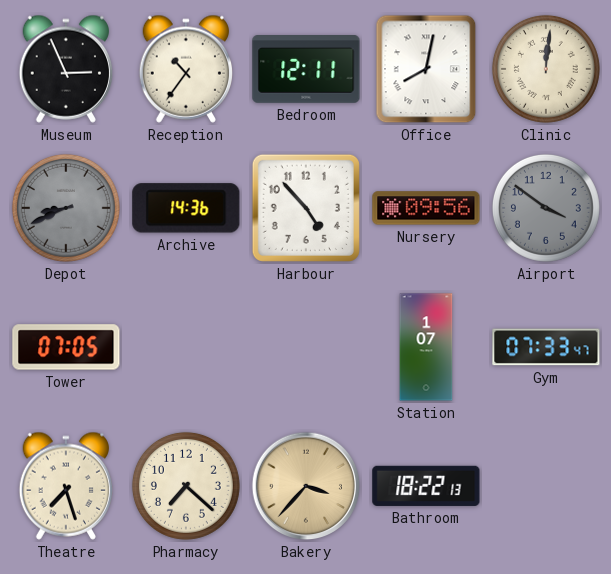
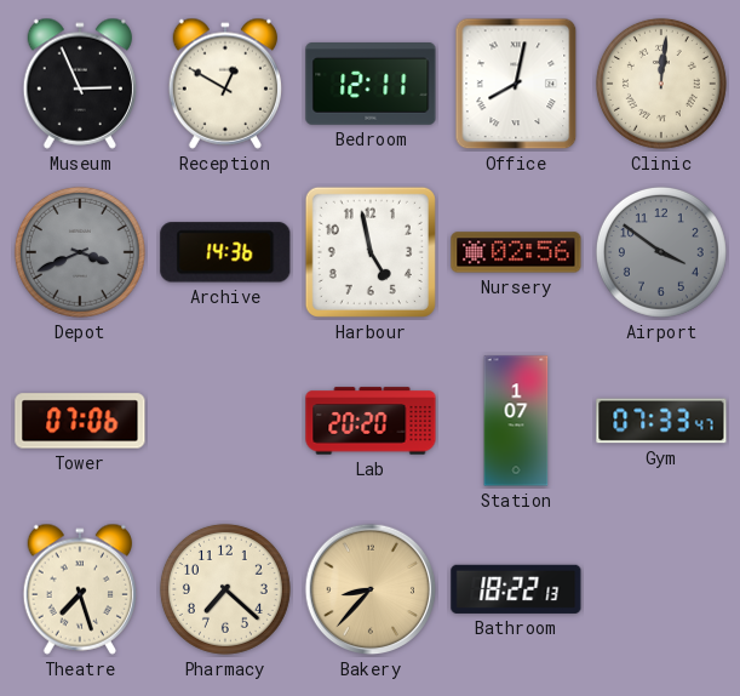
Reception: 10:36 -> 12:50
Depot: 8:41 -> 3:41
Harbour: 4:53 -> 4:58
Nursery: 09:56 -> 02:56
Tower: 07:05 -> 07:06
Lab: none -> 20:20
Bakery: 3:37 -> 8:37
